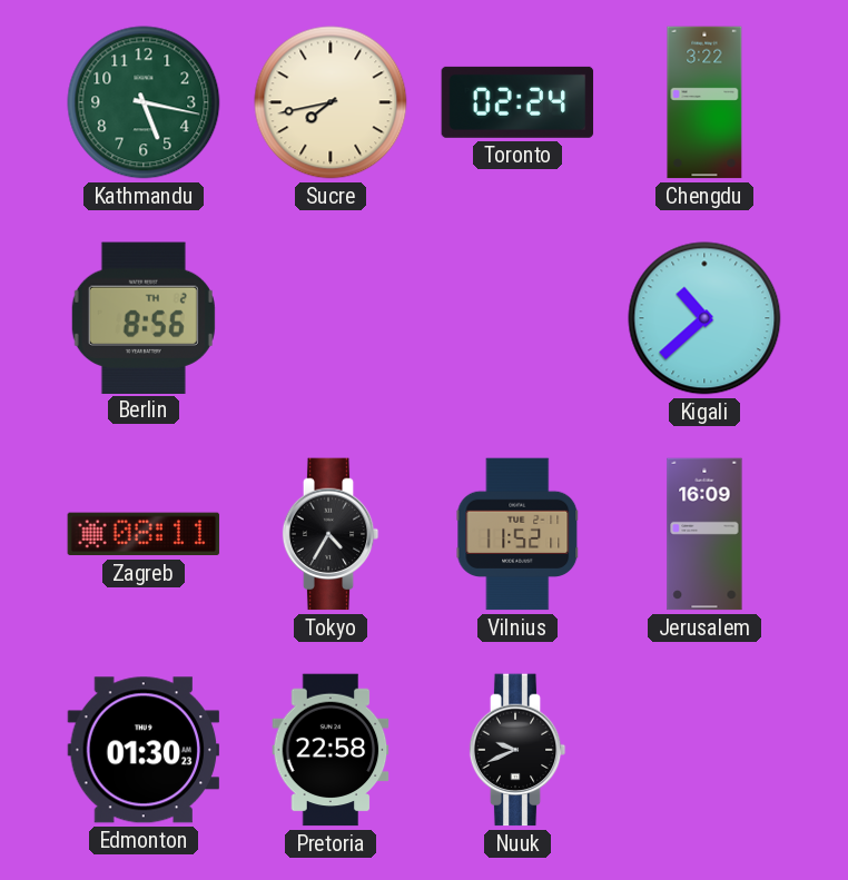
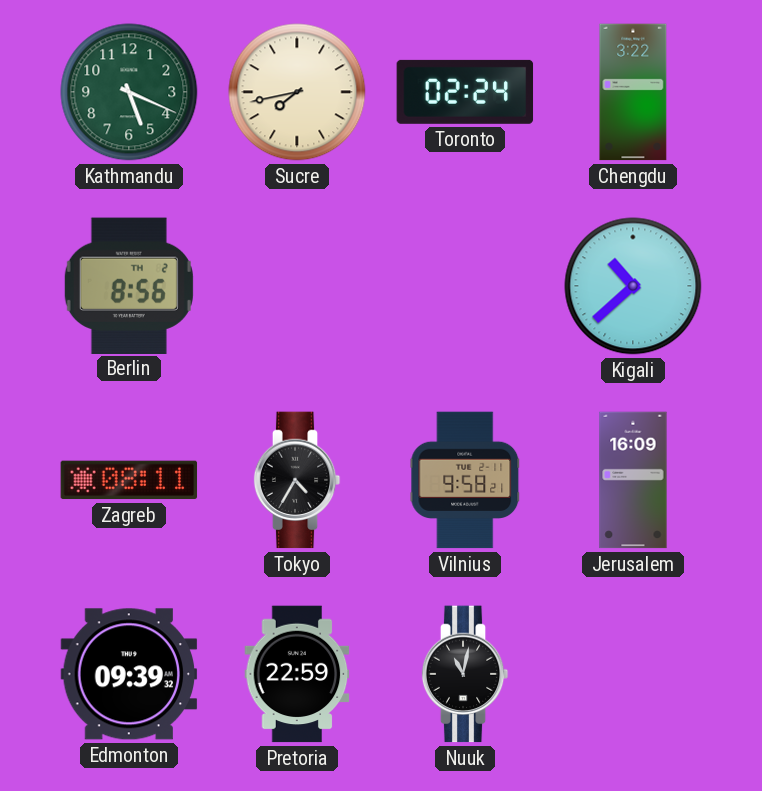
Kathmandu: 5:17 -> 5:19
Vilnius: 11:52 -> 9:58
Edmonton: 01:30 -> 09:39
Pretoria: 22:58 -> 22:59
Nuuk: 9:41 -> 11:02
